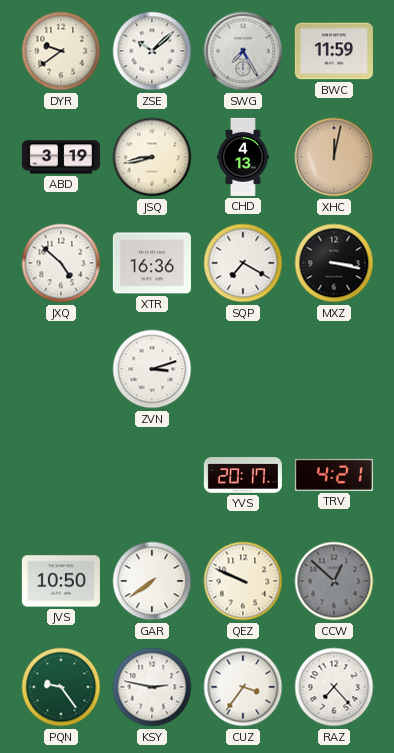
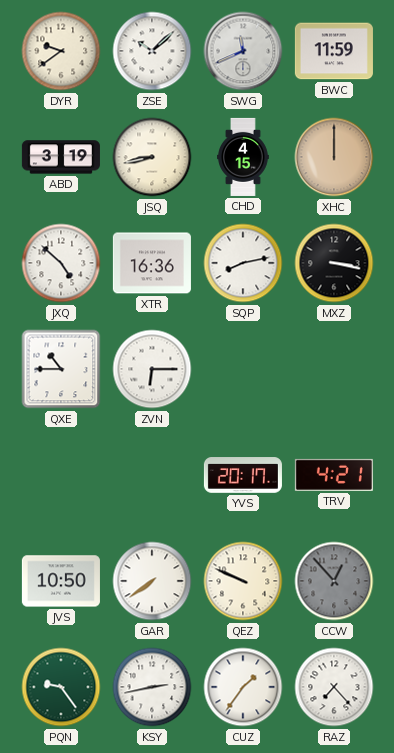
SWG: 7:25 -> 11:41
CHD: 4:13 -> 4:15
XHC: 12:02 -> 12:00
SQP: 7:20 -> 8:13
QXE: none -> 10:45
ZVN: 3:12 -> 6:15
CCW: 12:52 -> 12:53
KSY: 2:47 -> 2:43
CUZ: 3:36 -> 1:36
